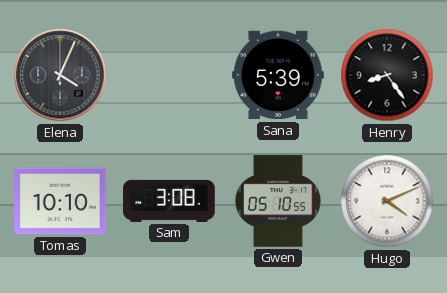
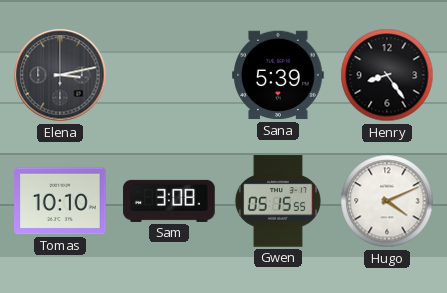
Elena: 4:04 -> 3:13
Gwen: 05:10 -> 05:15
